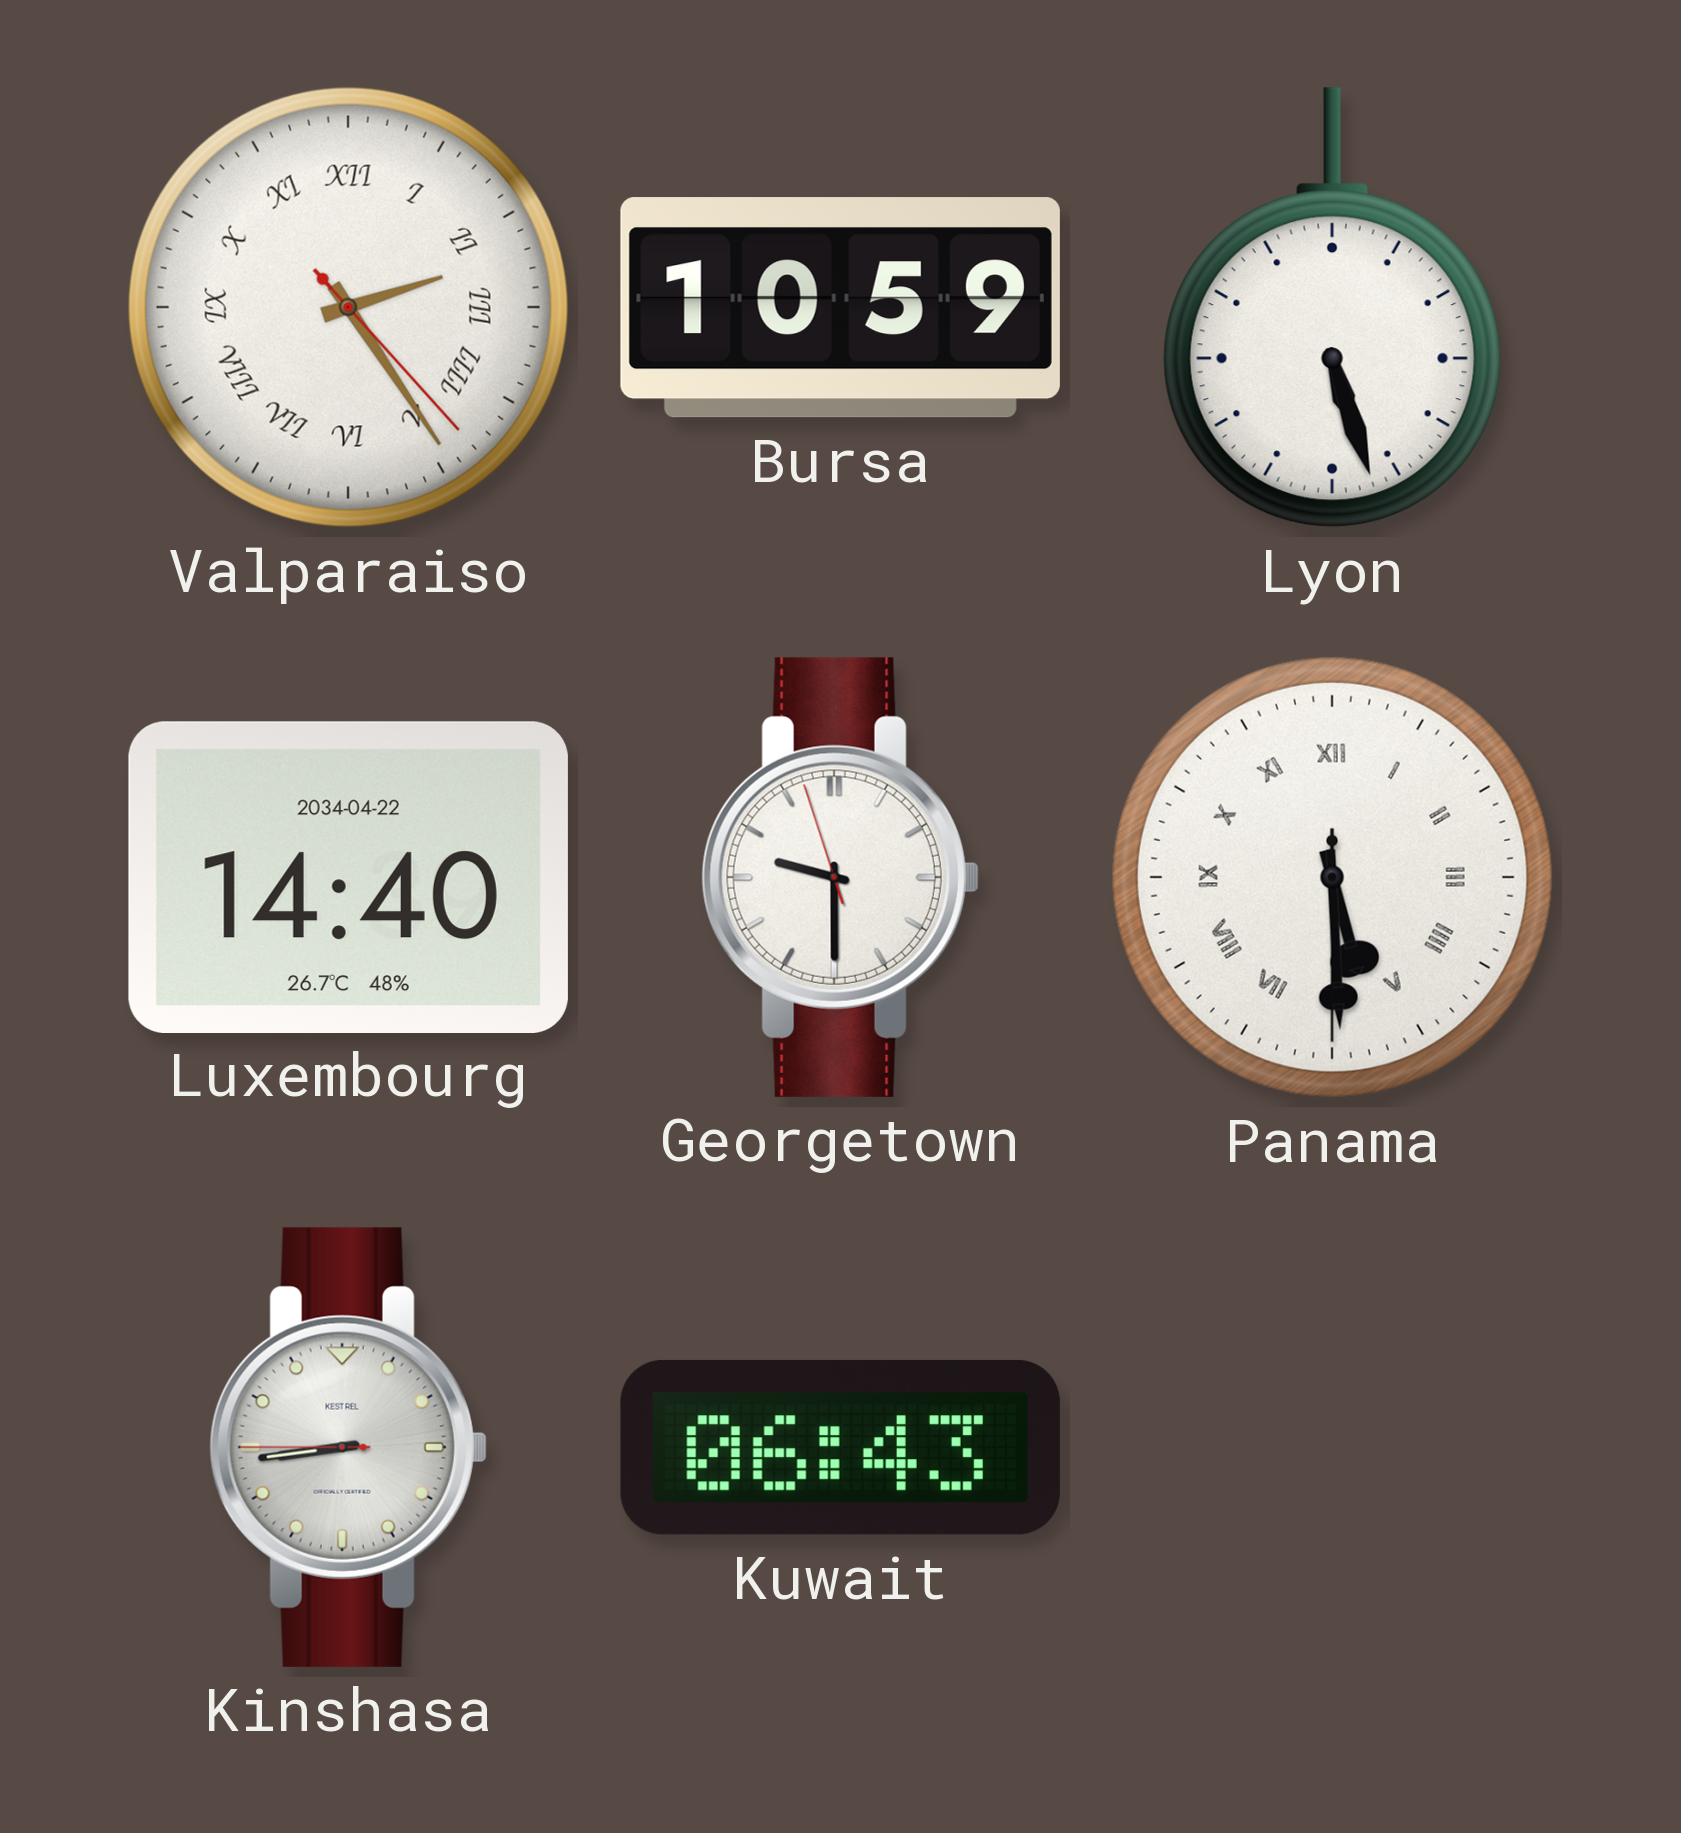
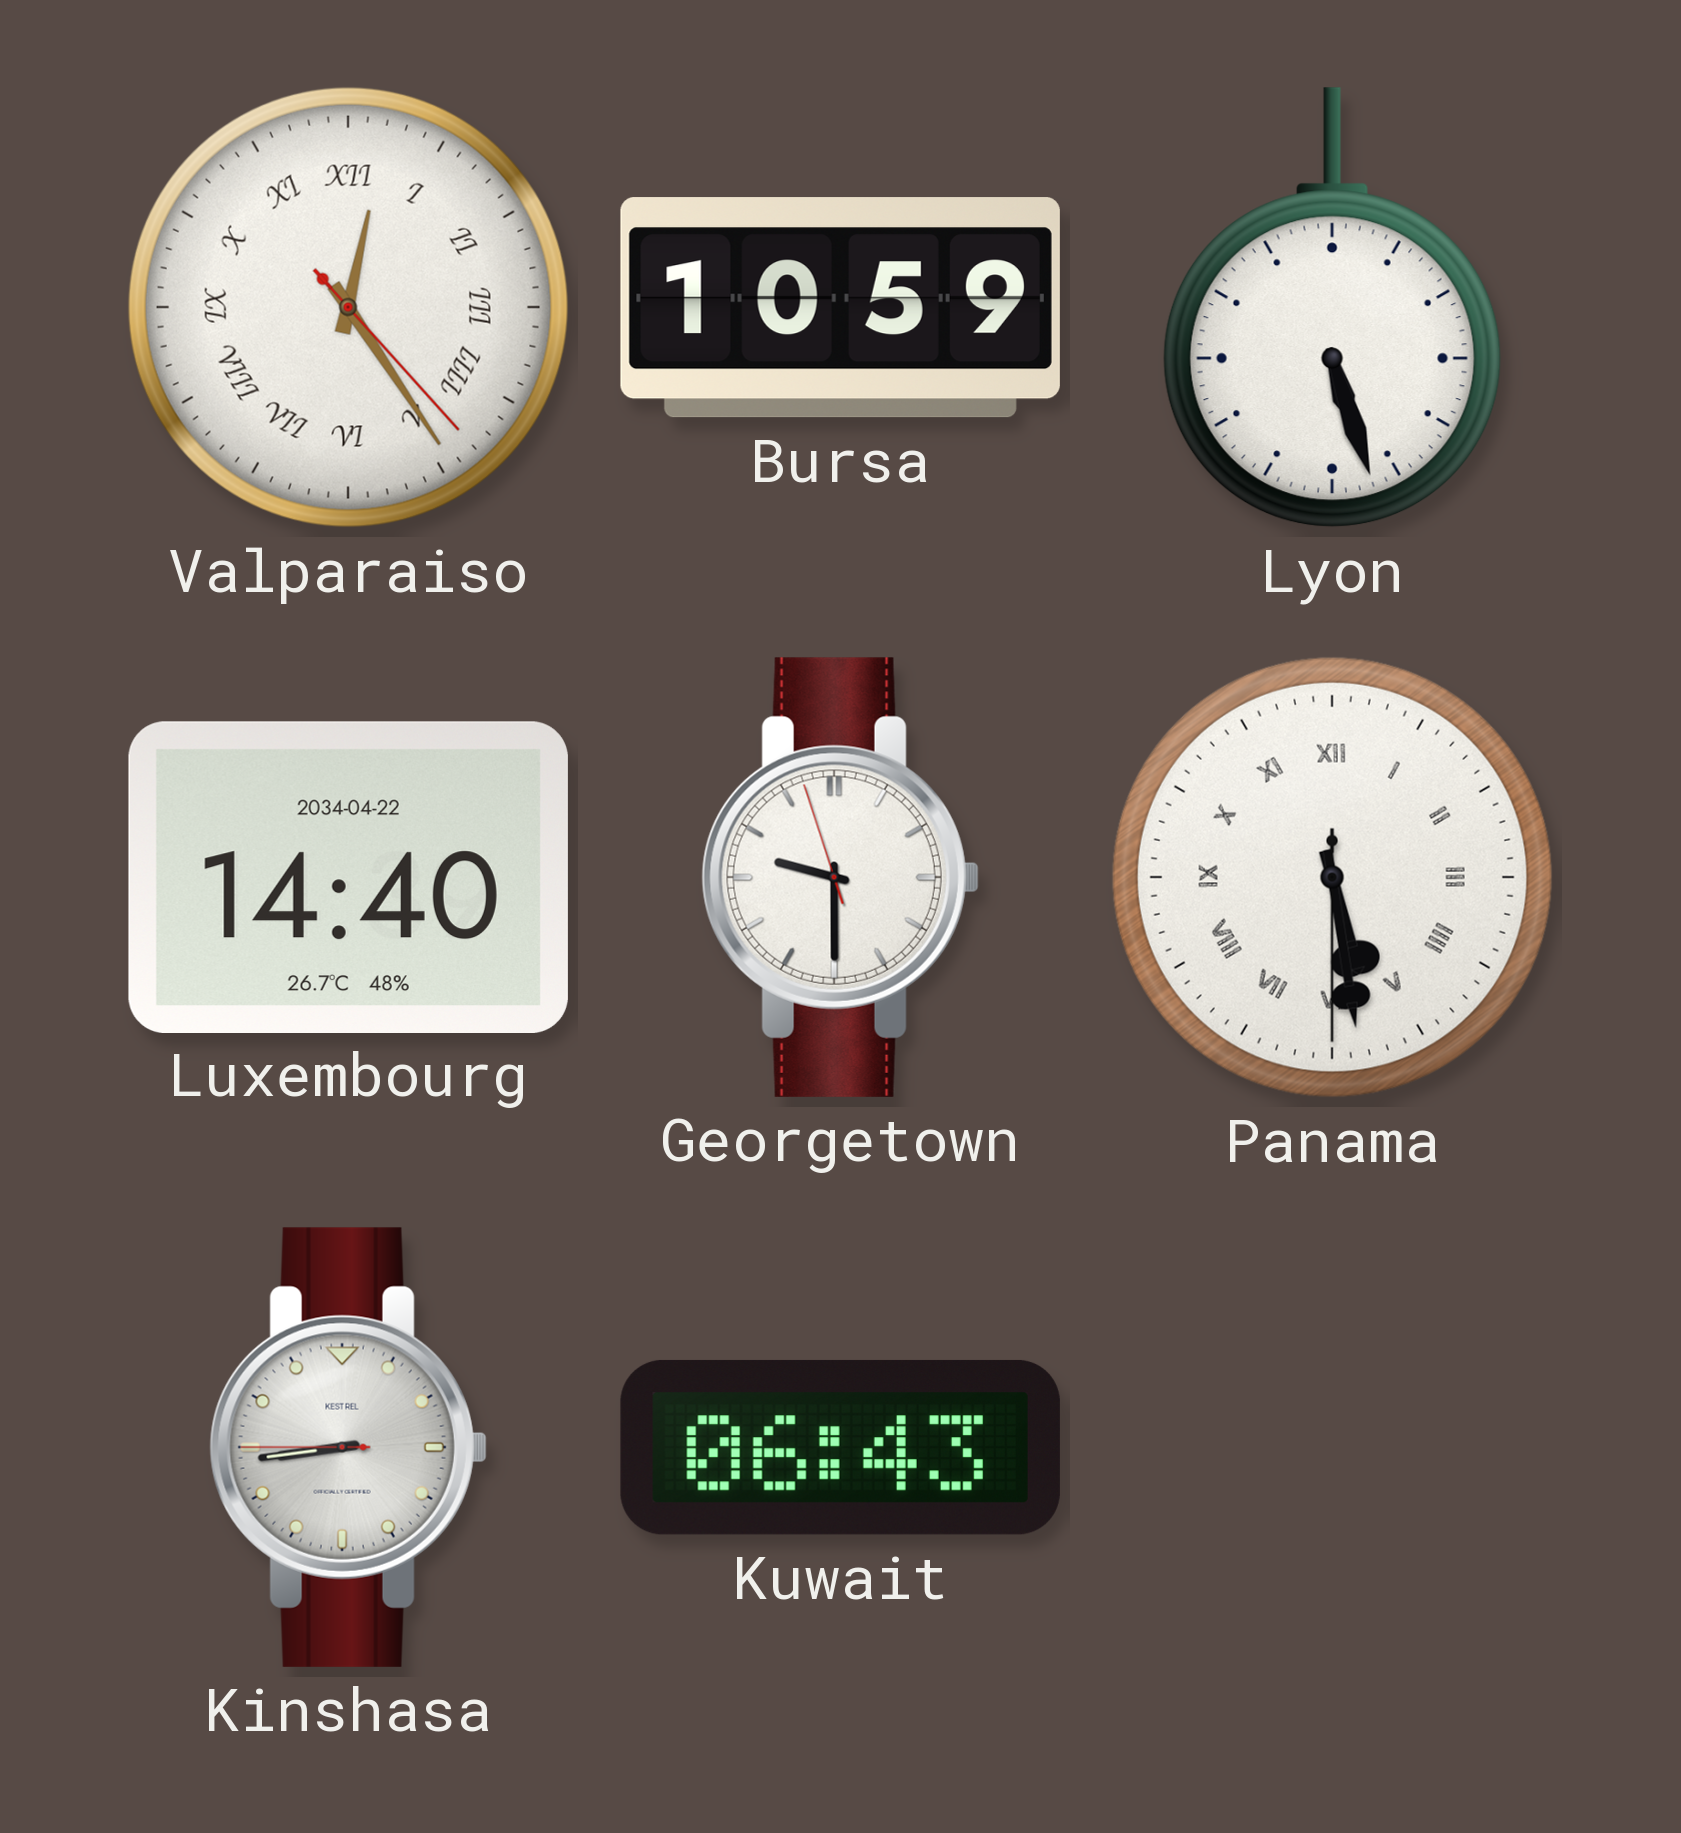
Valparaiso: 2:24 -> 12:24
Panama: 5:29 -> 5:28
